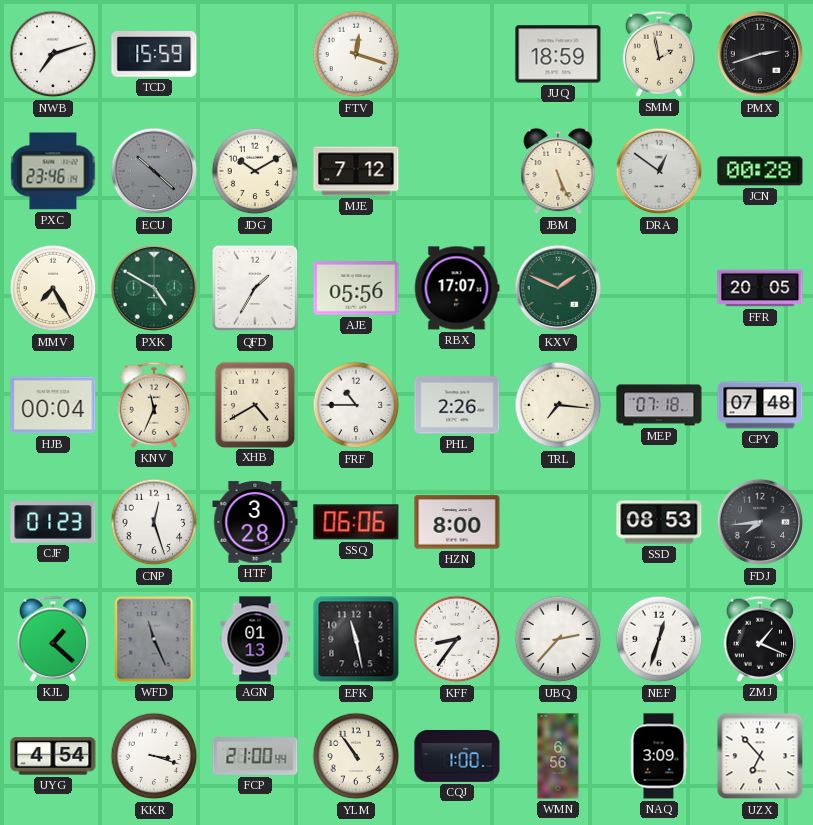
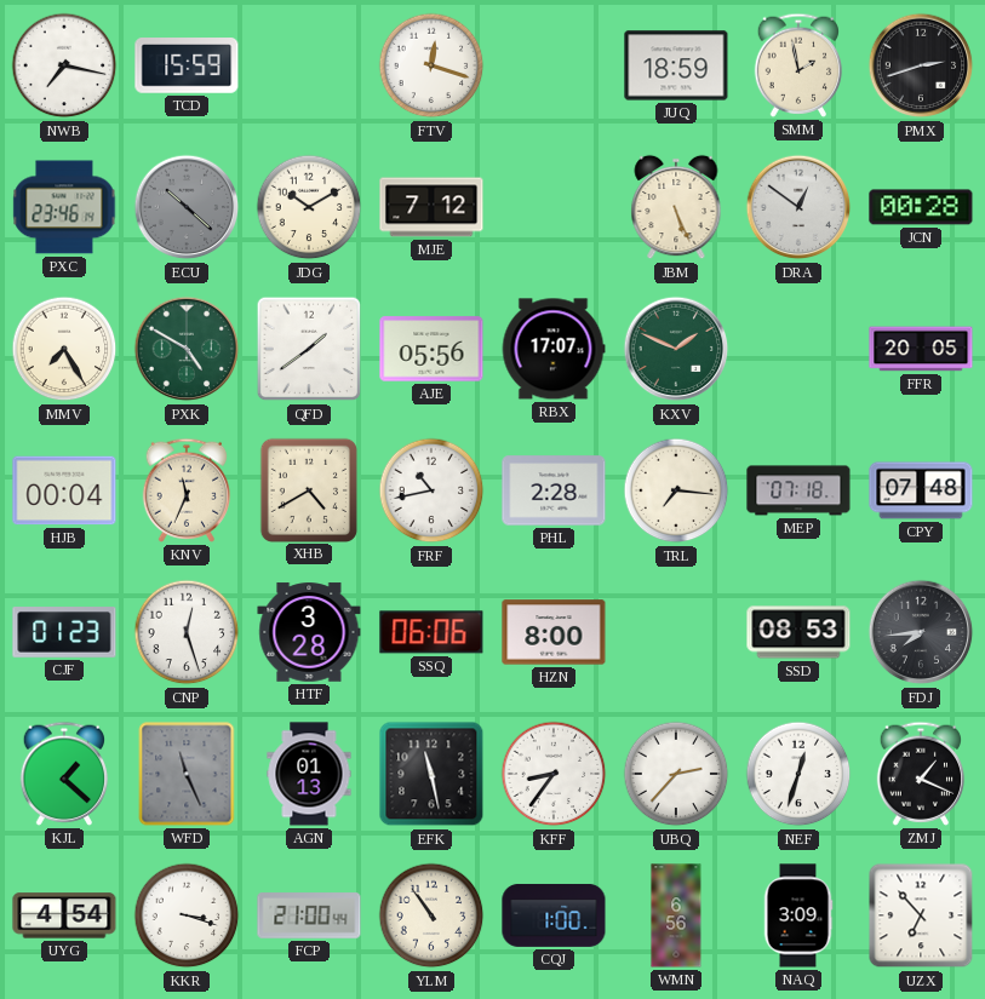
NWB: 7:12 -> 7:17
QFD: 1:35 -> 1:39
FRF: 10:45 -> 10:43
PHL: 2:26 -> 2:28
